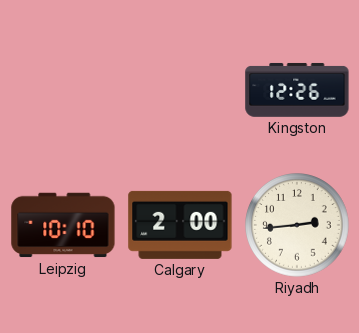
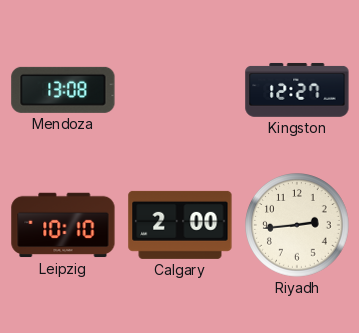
Mendoza: none -> 13:08
Kingston: 12:26 -> 12:27
